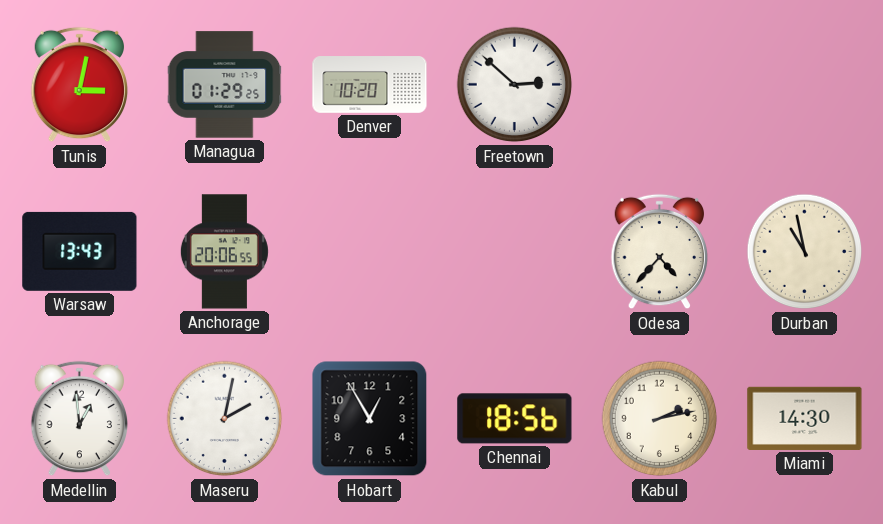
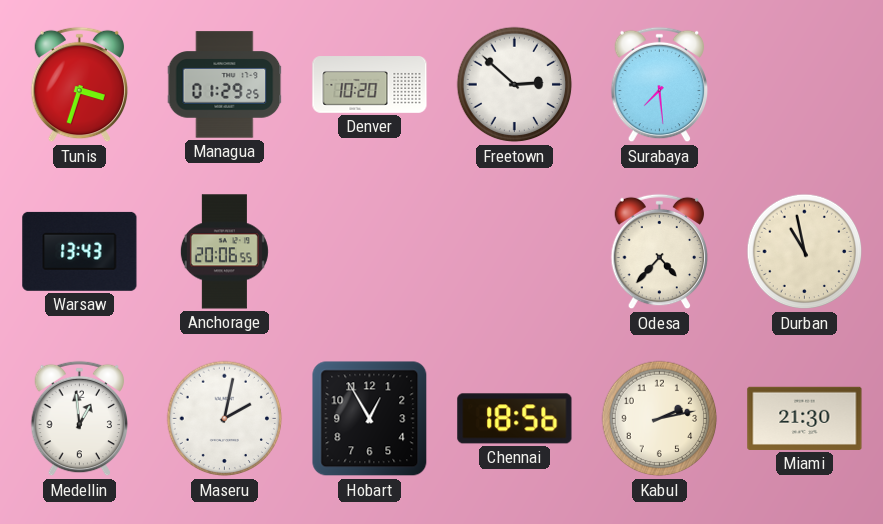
Tunis: 3:02 -> 3:33
Surabaya: none -> 7:29
Miami: 14:30 -> 21:30
